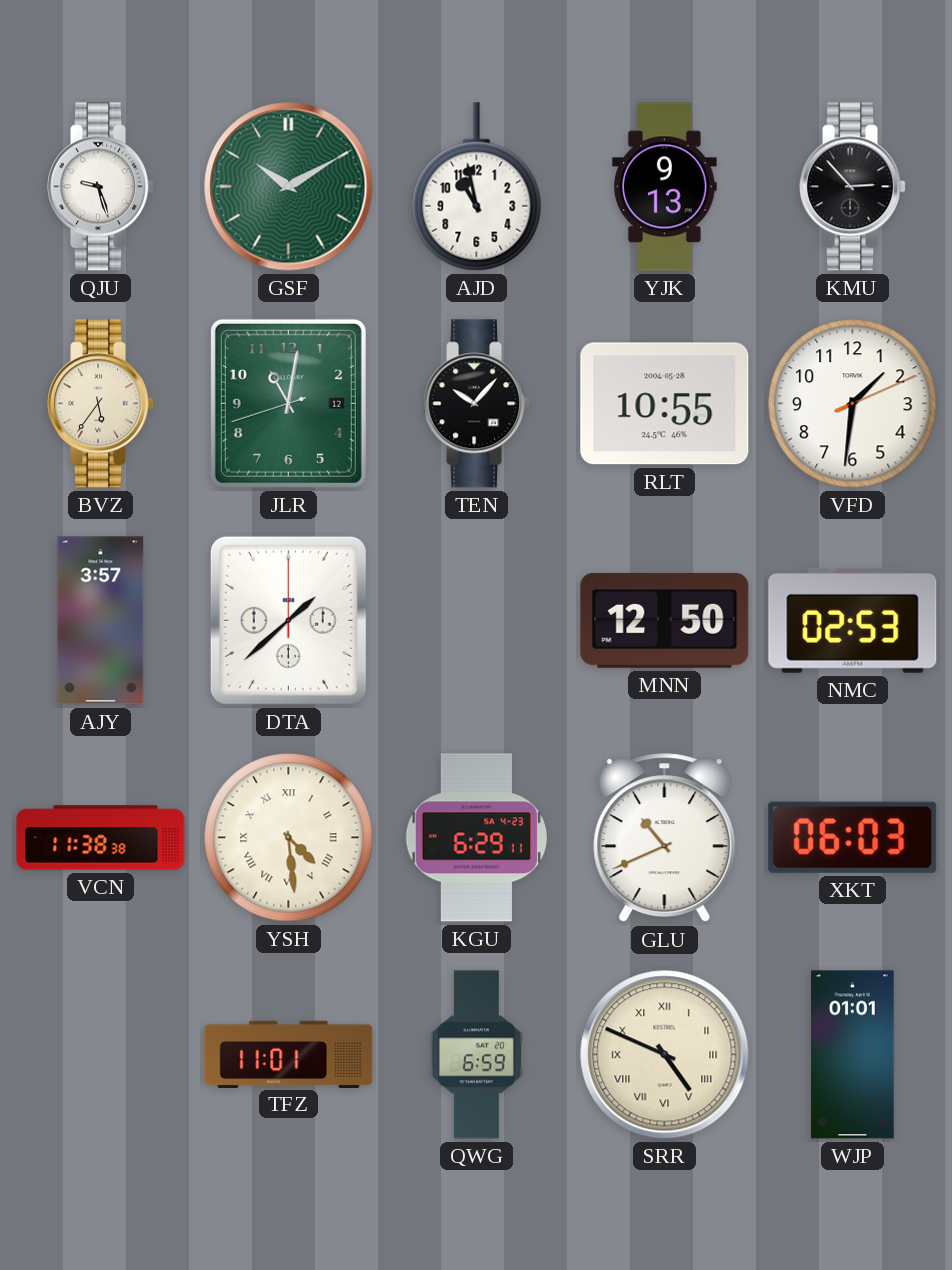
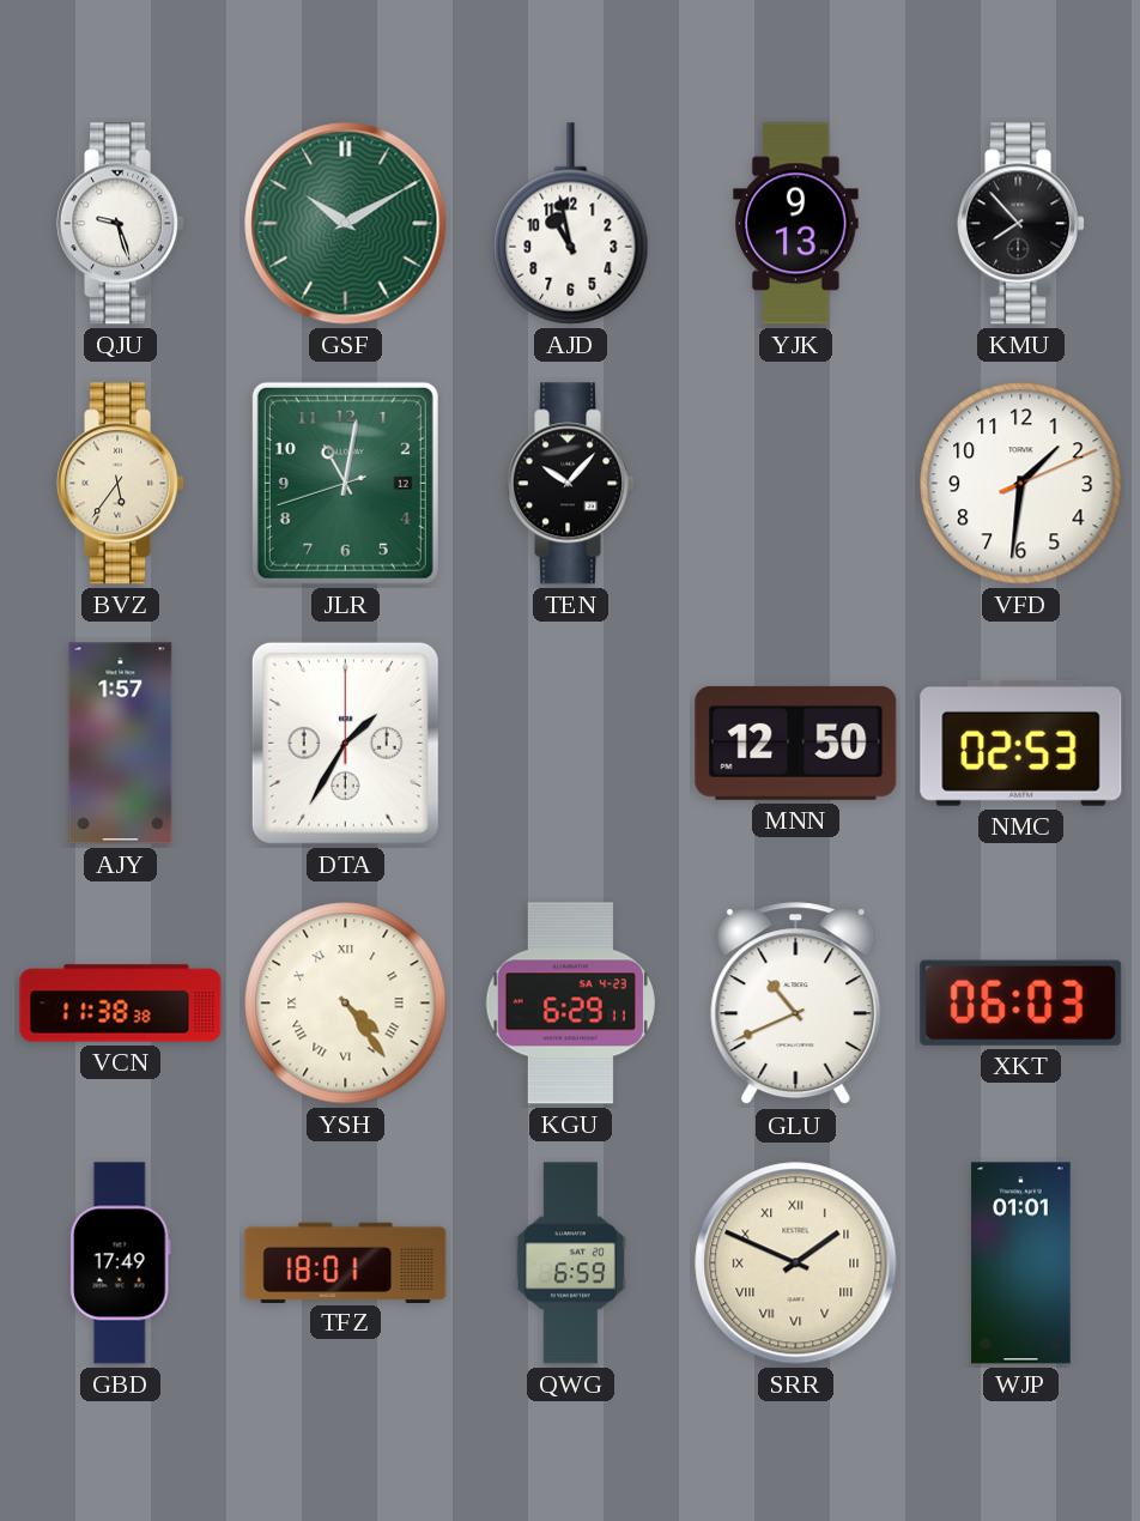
KMU: 2:53 -> 7:53
RLT: 10:55 -> none
AJY: 3:57 -> 1:57
DTA: 1:38 -> 1:35
YSH: 4:29 -> 4:24
GBD: none -> 17:49
TFZ: 11:01 -> 18:01
SRR: 4:49 -> 1:49
